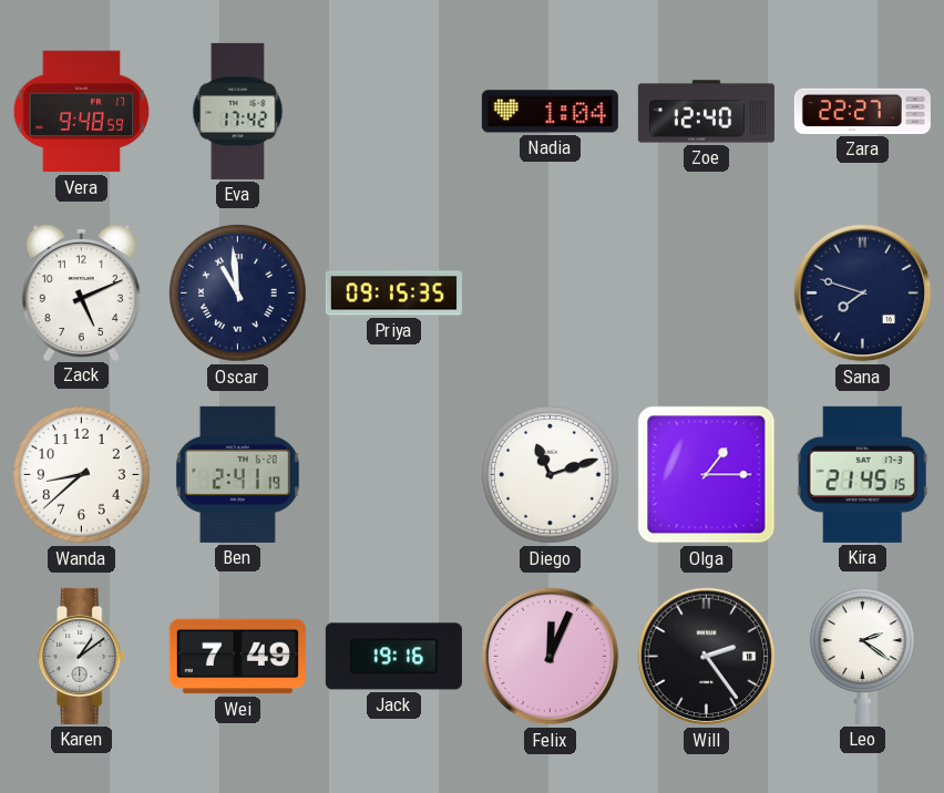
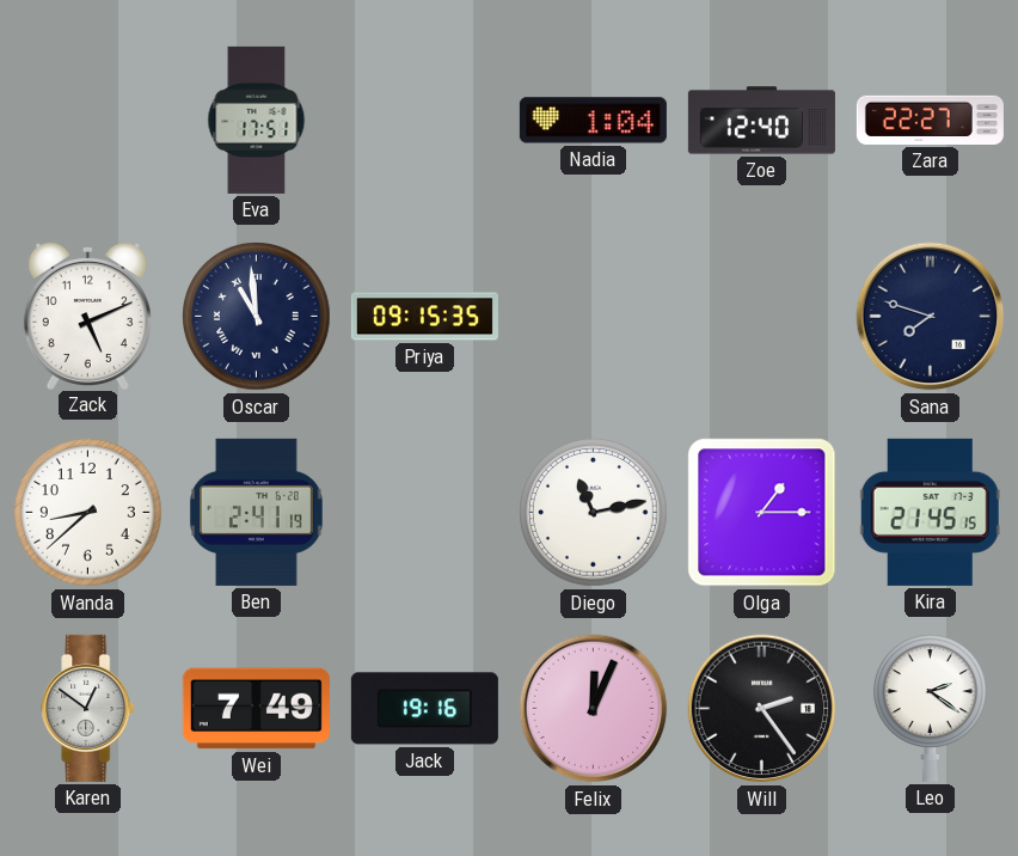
Vera: 9:48 -> none
Eva: 17:42 -> 17:51
Diego: 11:12 -> 11:13
Karen: 1:09 -> 12:51
